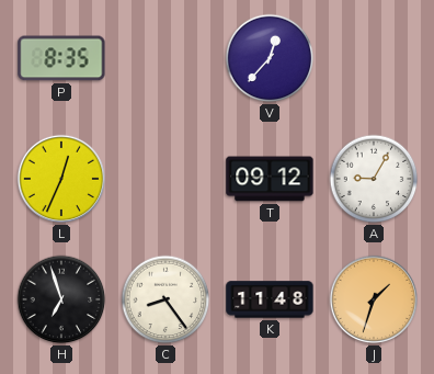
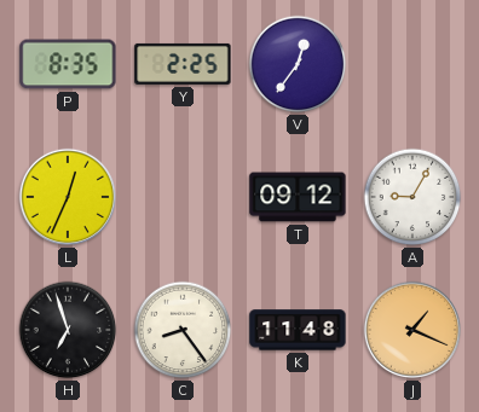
Y: none -> 2:25
V: 12:37 -> 12:36
J: 1:33 -> 1:19
